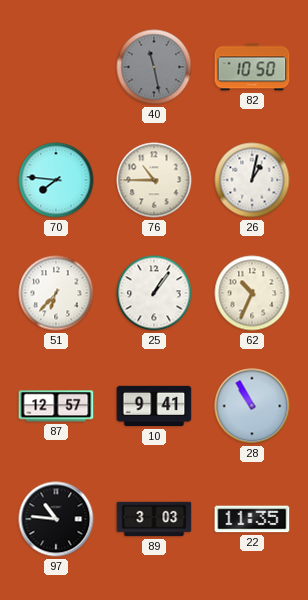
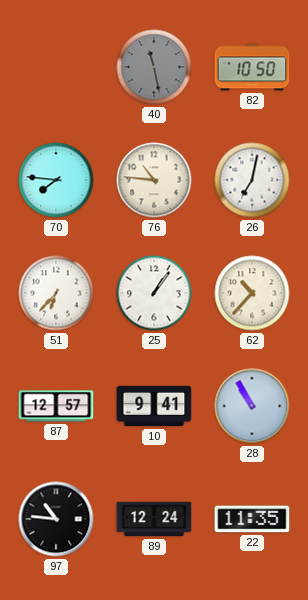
76: 10:45 -> 10:46
26: 1:02 -> 7:02
62: 10:34 -> 10:37
89: 3:03 -> 12:24
